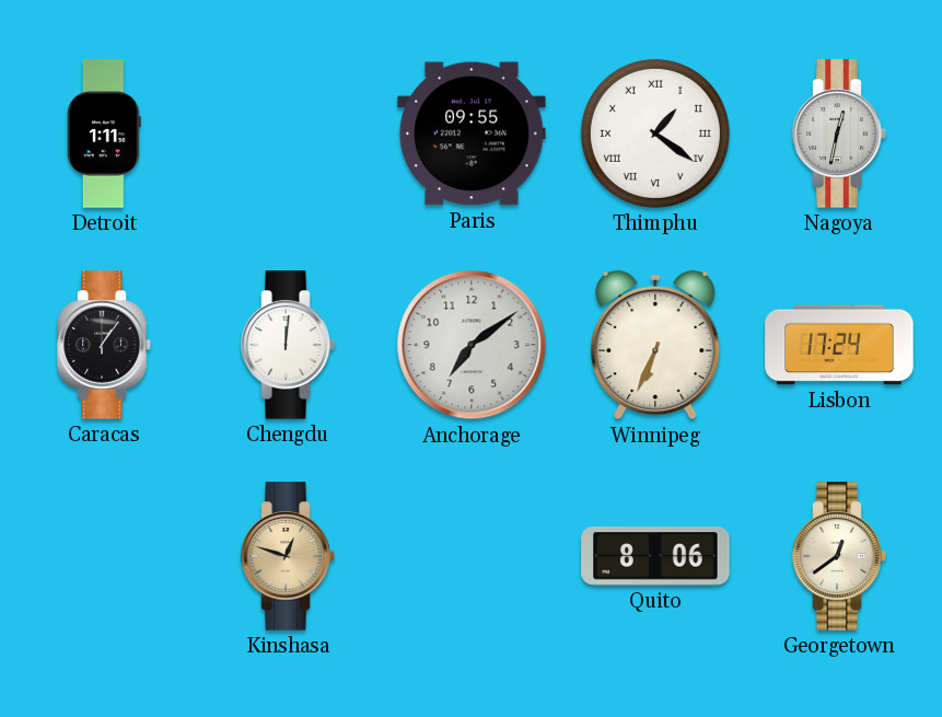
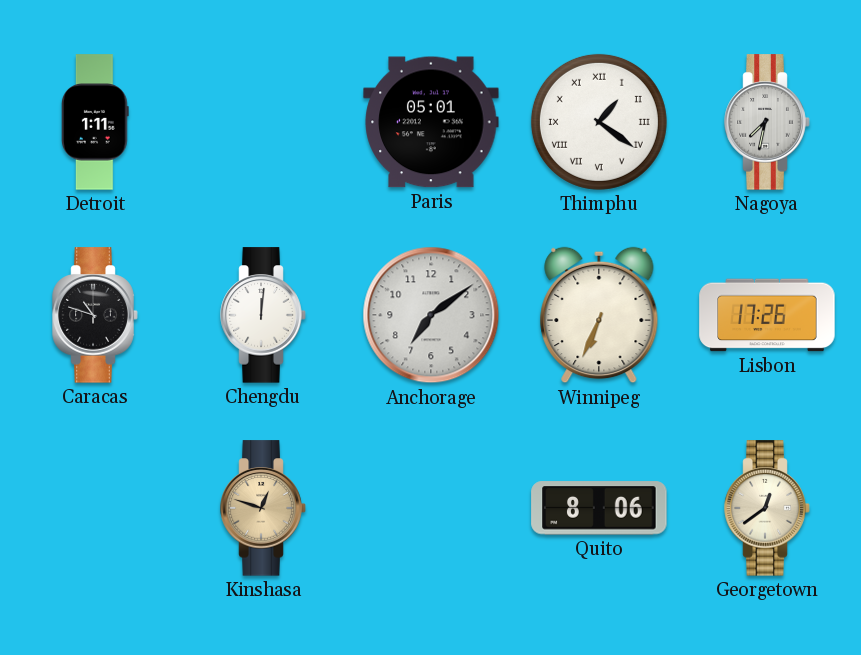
Paris: 09:55 -> 05:01
Nagoya: 12:32 -> 7:32
Caracas: 1:06 -> 10:48
Lisbon: 17:24 -> 17:26
